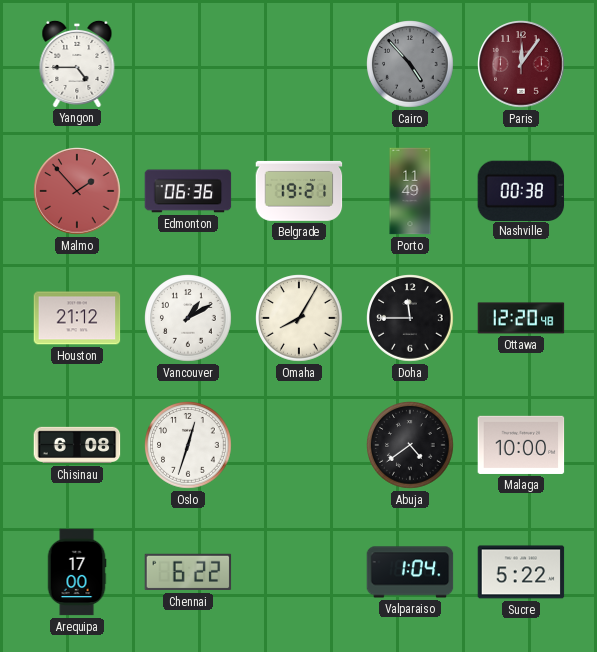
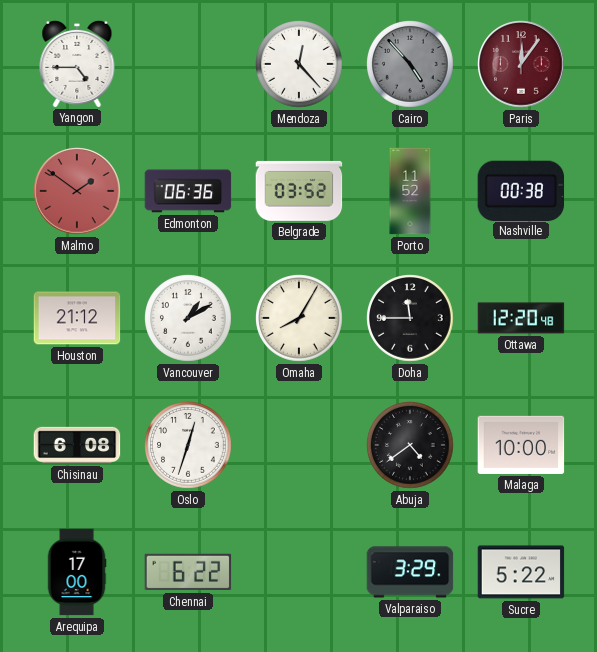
Mendoza: none -> 12:23
Malmo: 1:53 -> 1:51
Belgrade: 19:21 -> 03:52
Porto: 11:49 -> 11:52
Valparaiso: 1:04 -> 3:29
